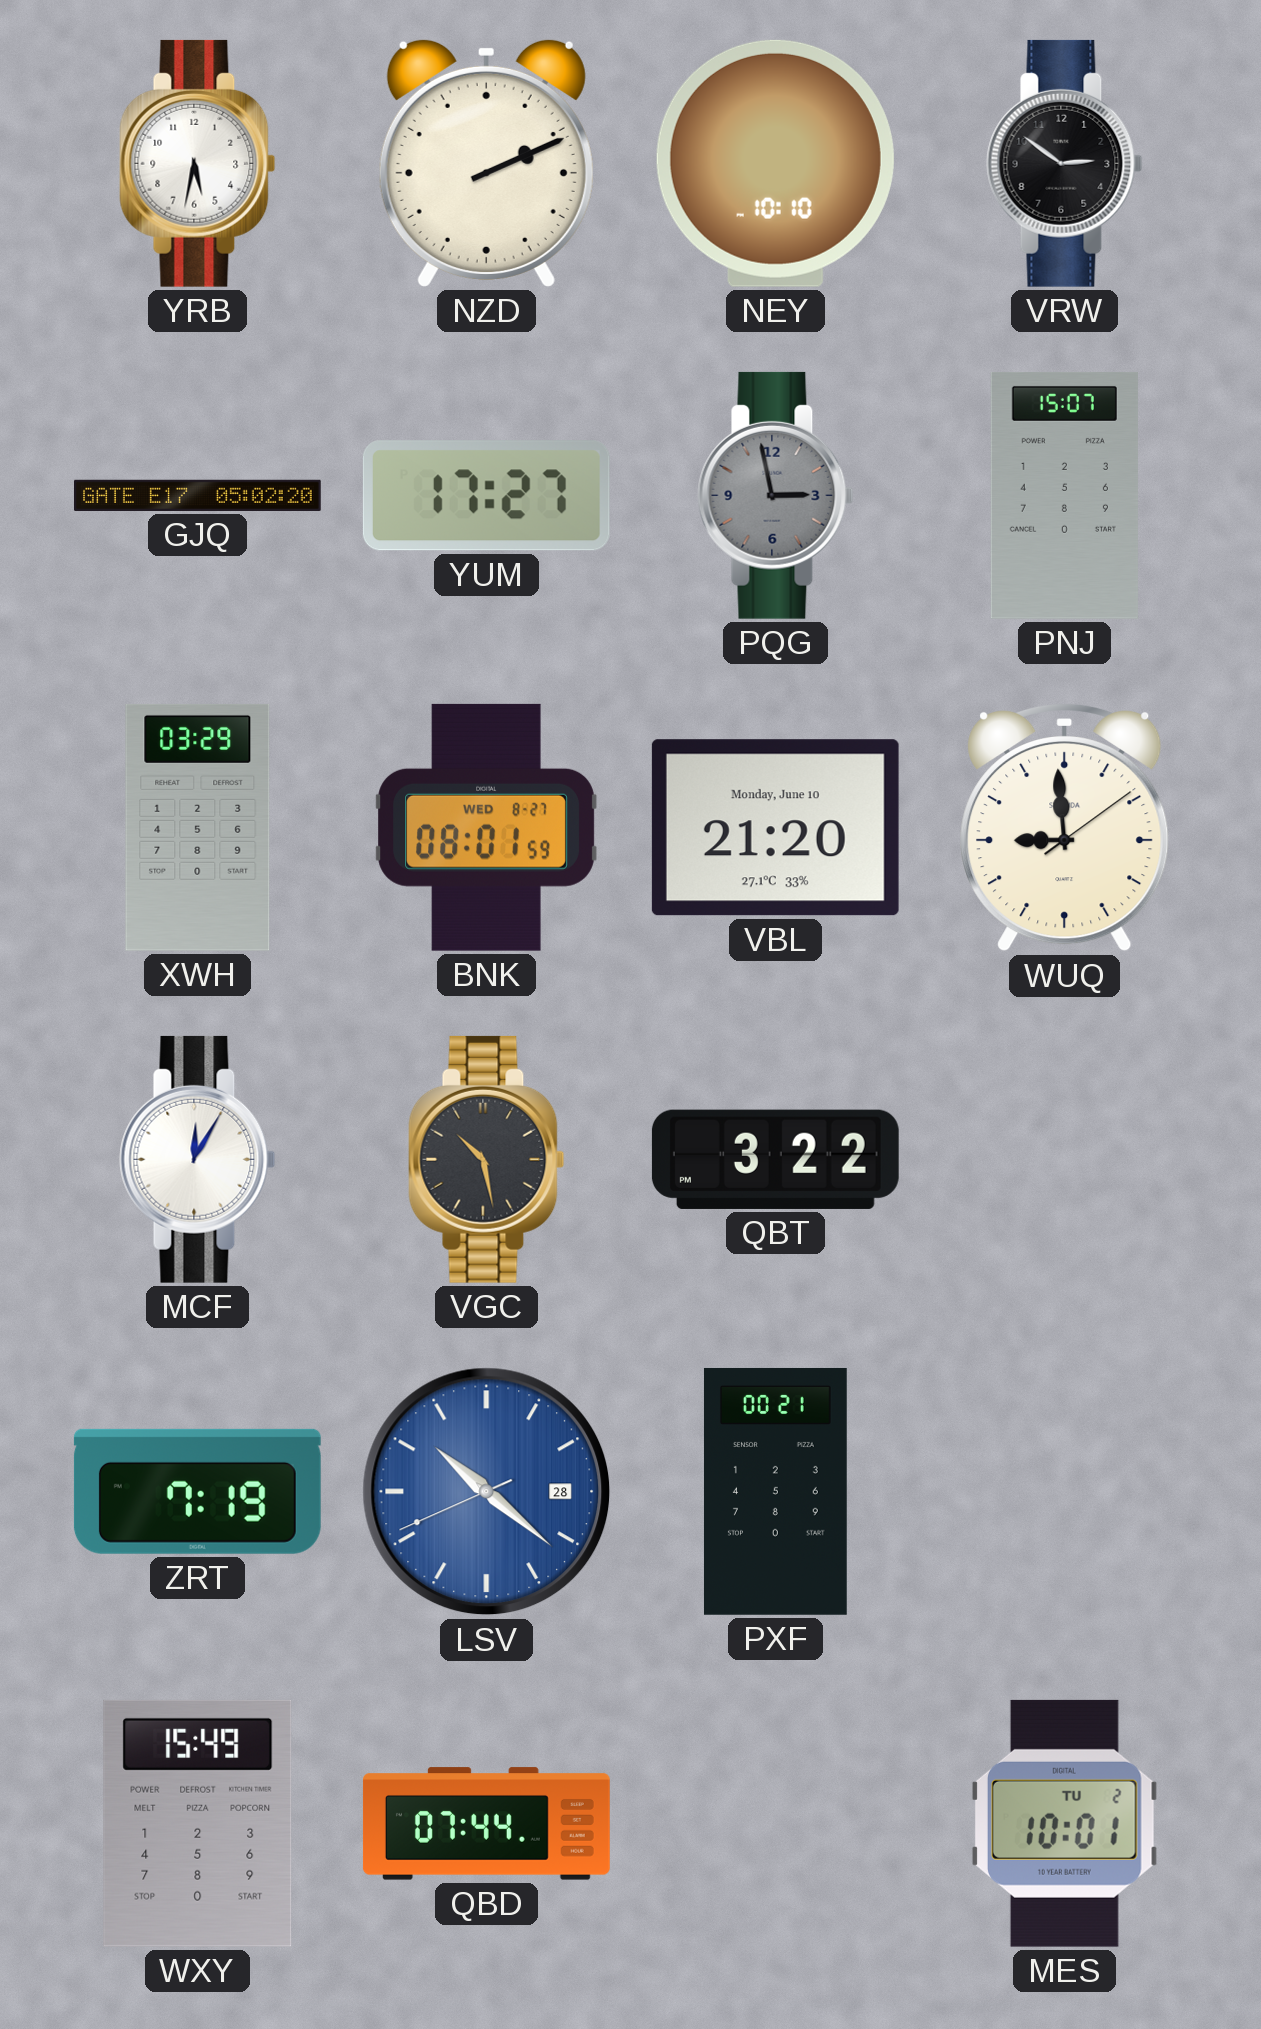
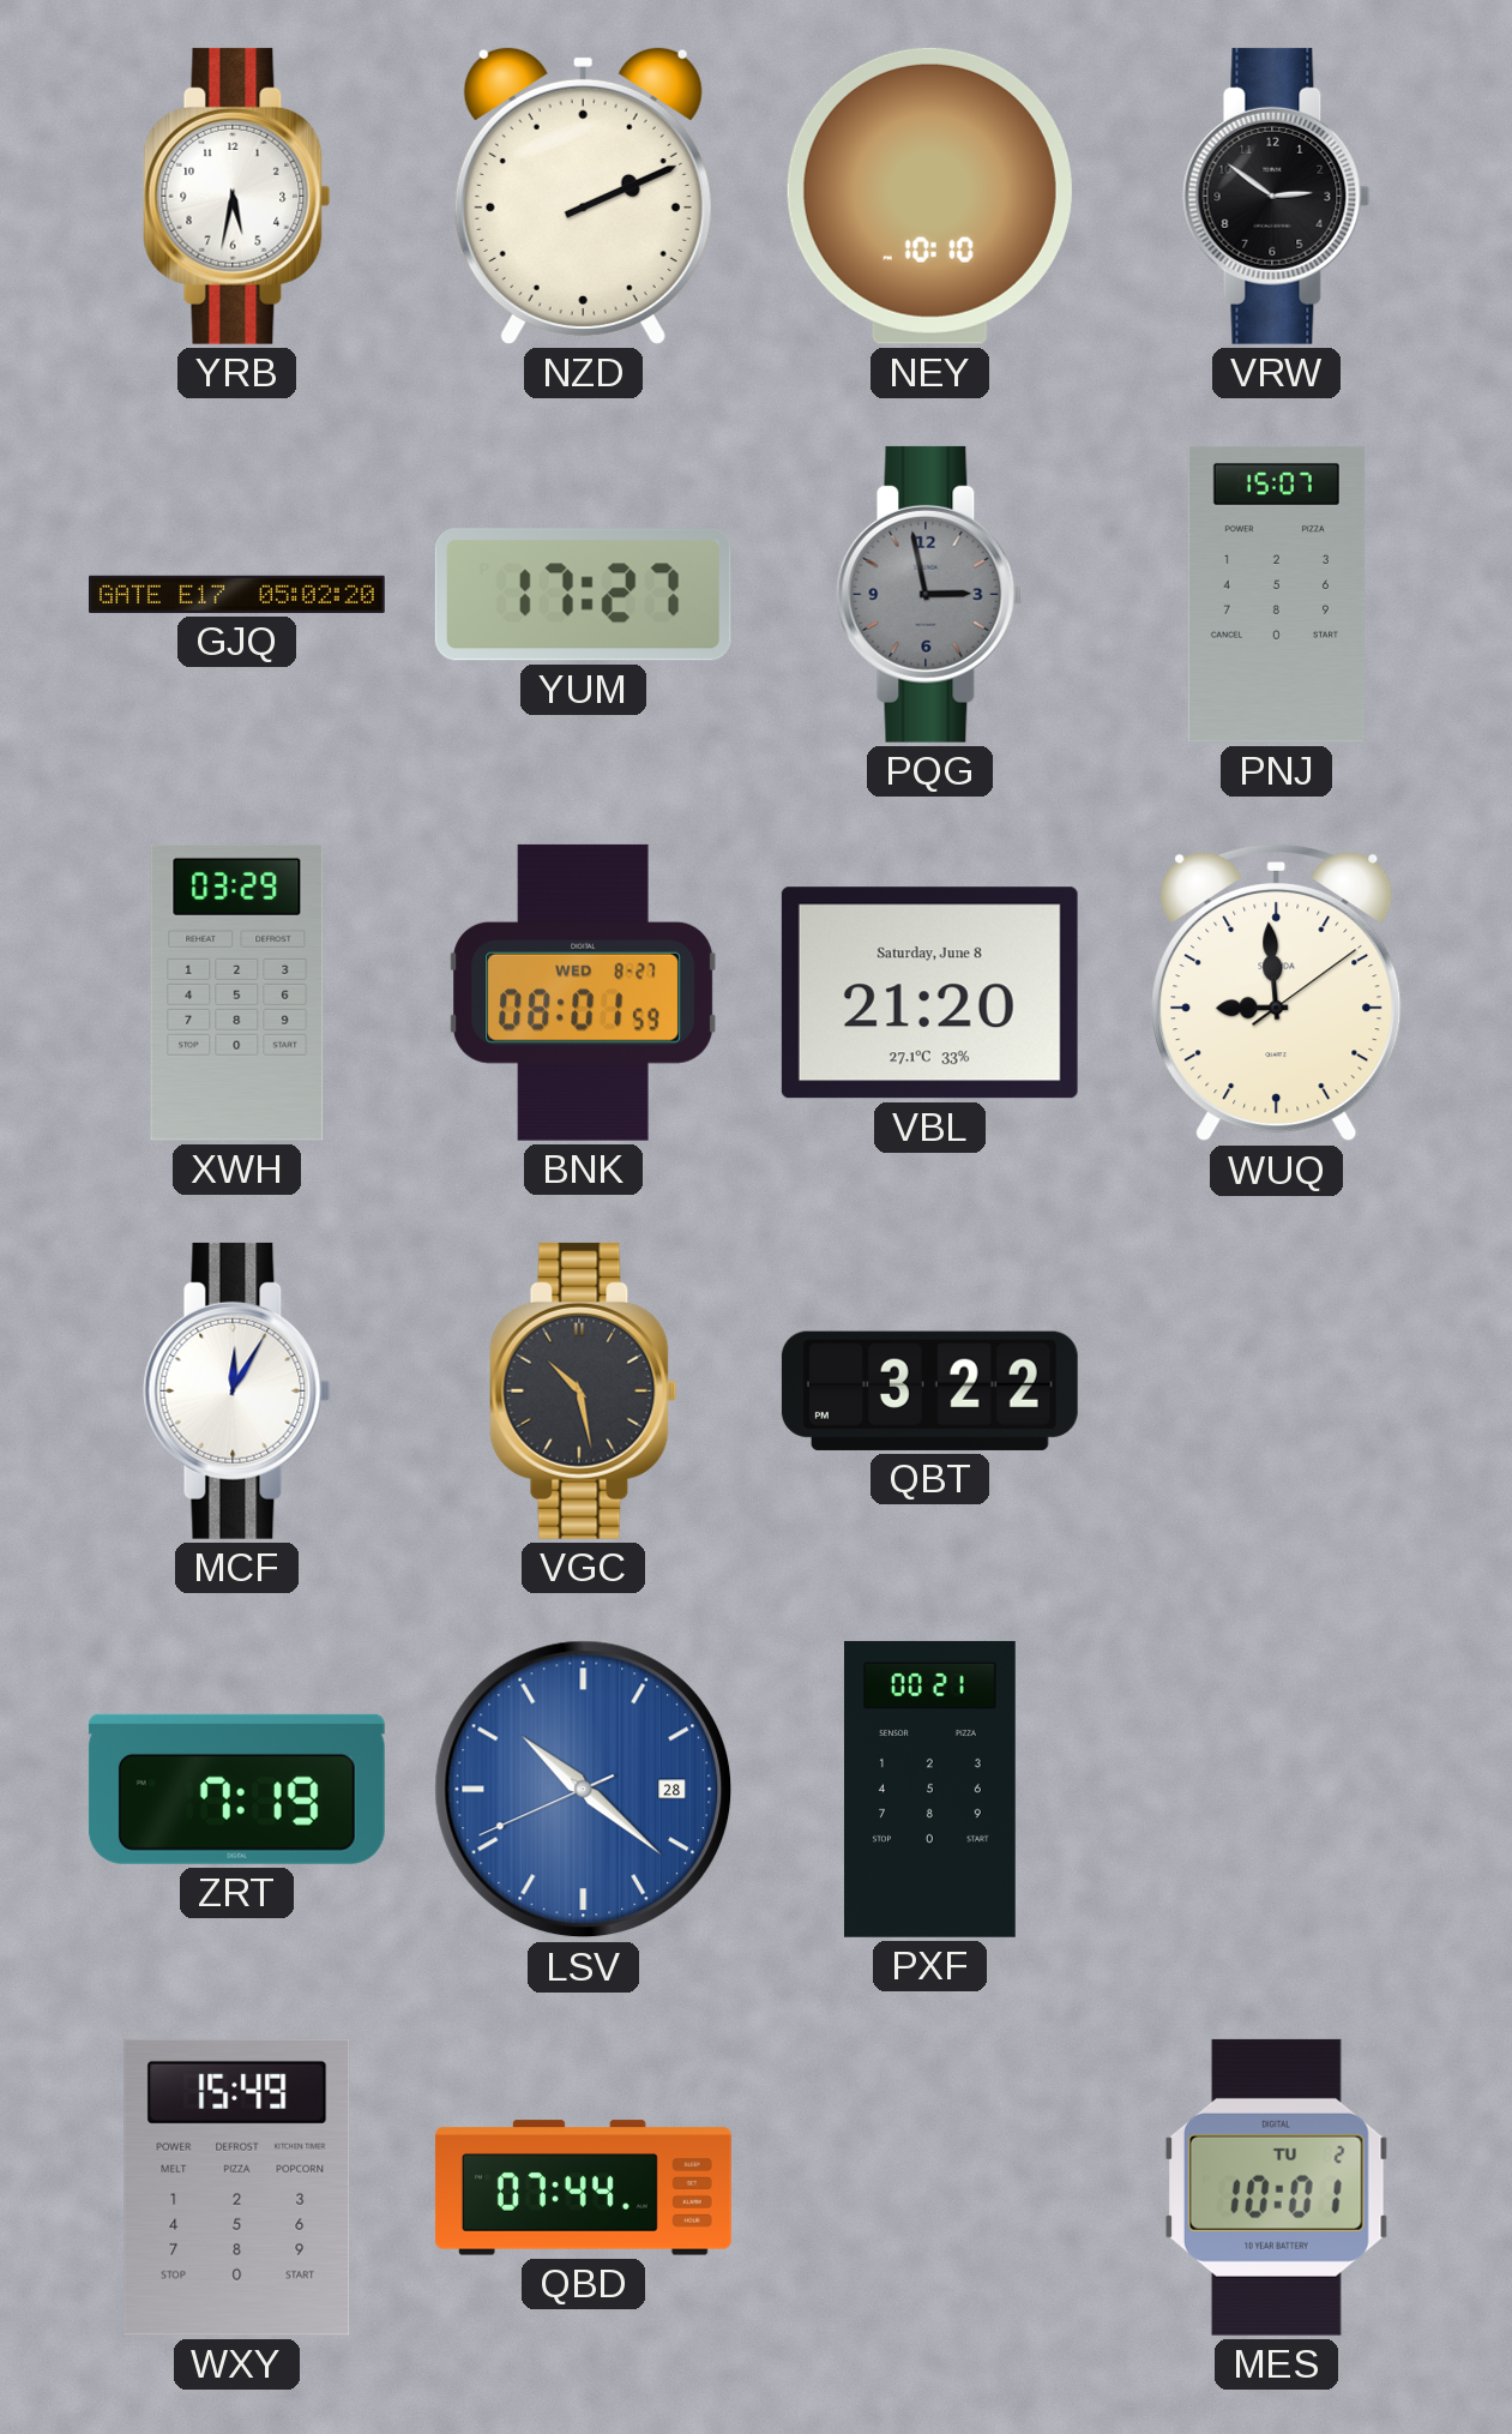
VBL date: Monday, June 10 -> Saturday, June 8
